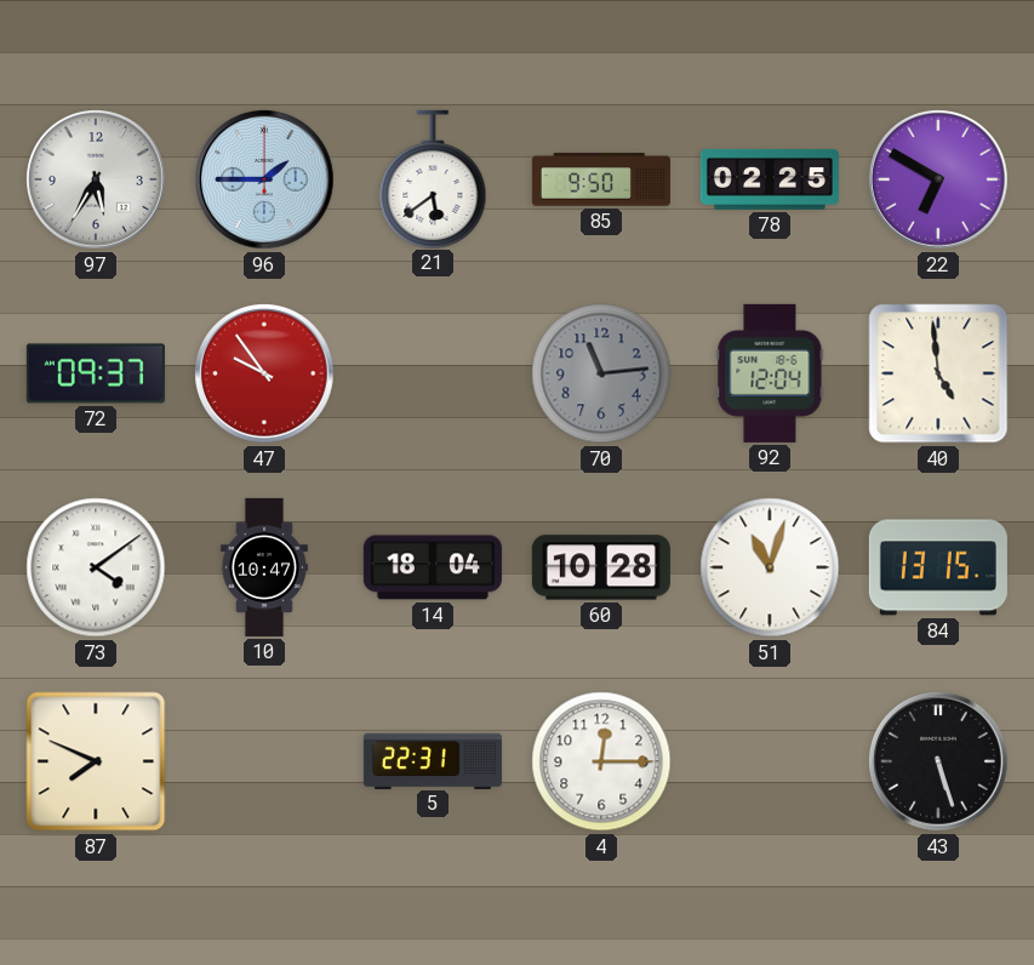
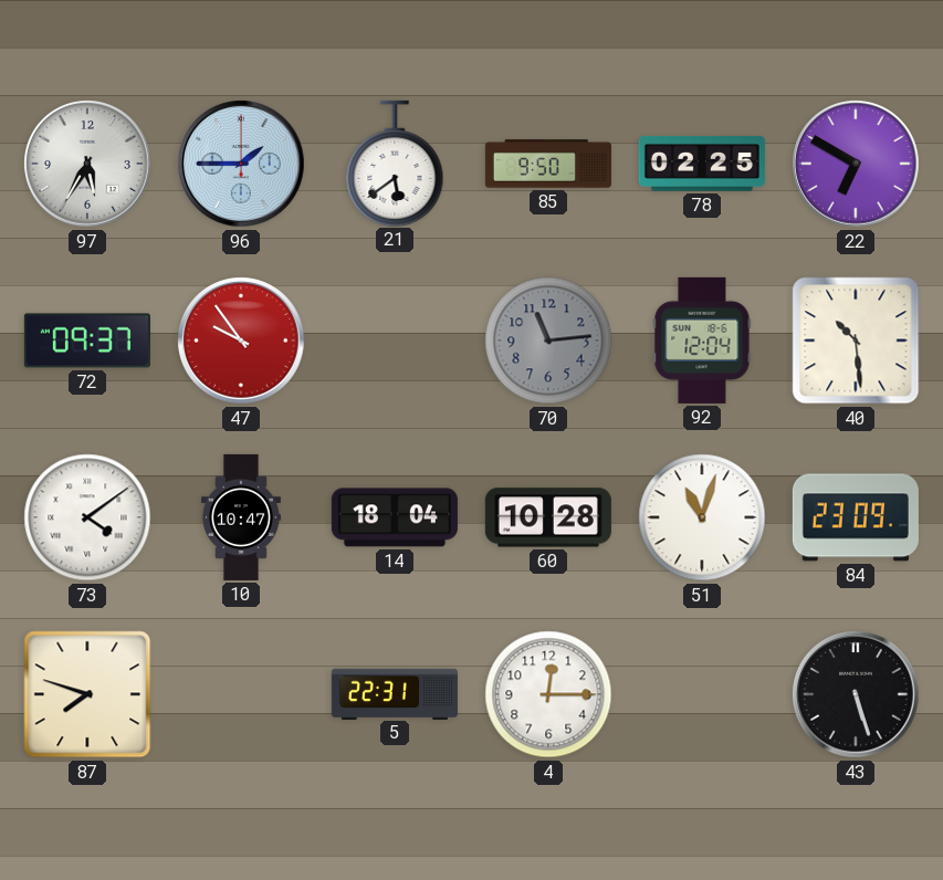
40: 4:59 -> 10:29
84: 13:15 -> 23:09
87: 7:49 -> 7:48
